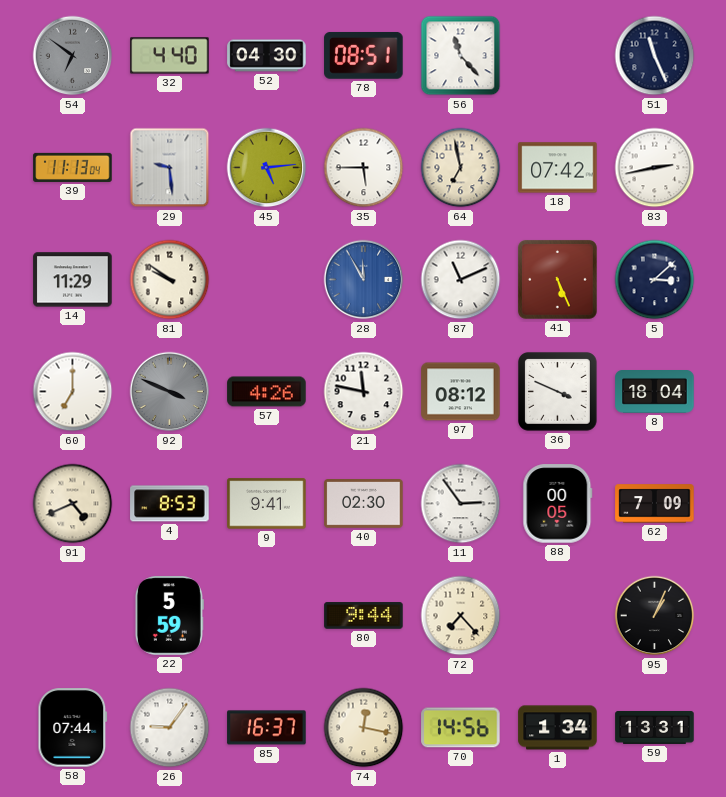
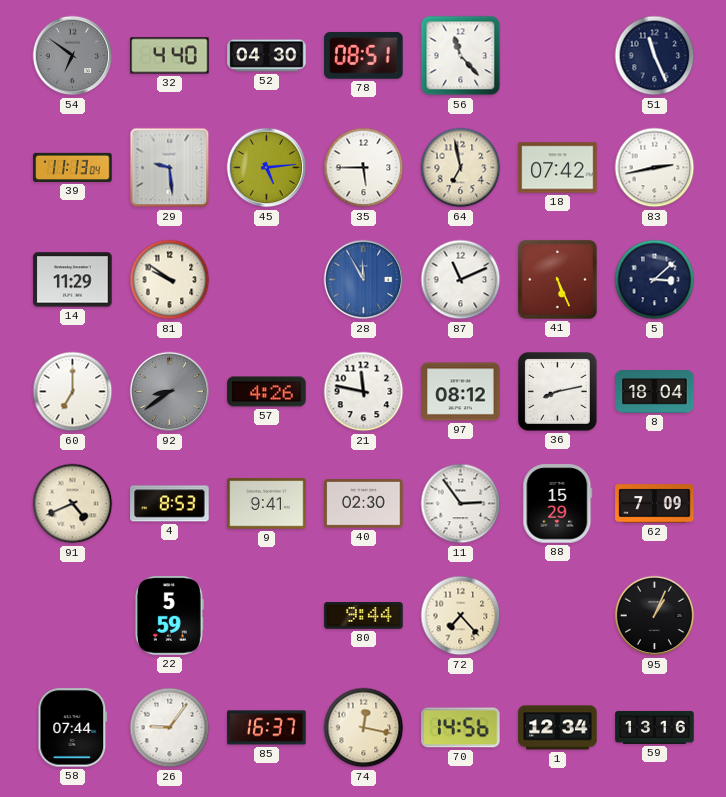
92: 3:49 -> 8:39
36: 3:49 -> 8:13
88: 00:05 -> 15:29
1: 1:34 -> 12:34
59: 13:31 -> 13:16
